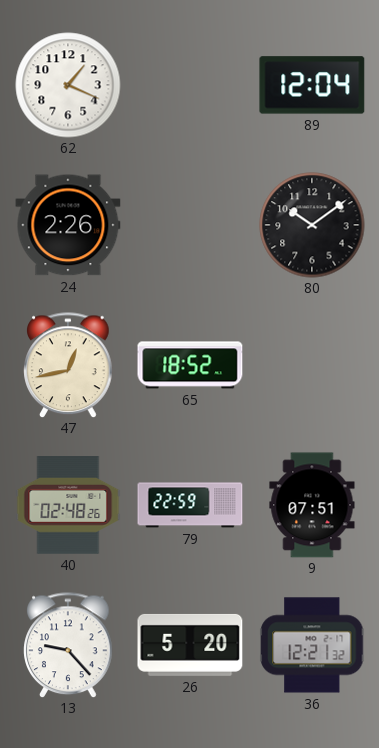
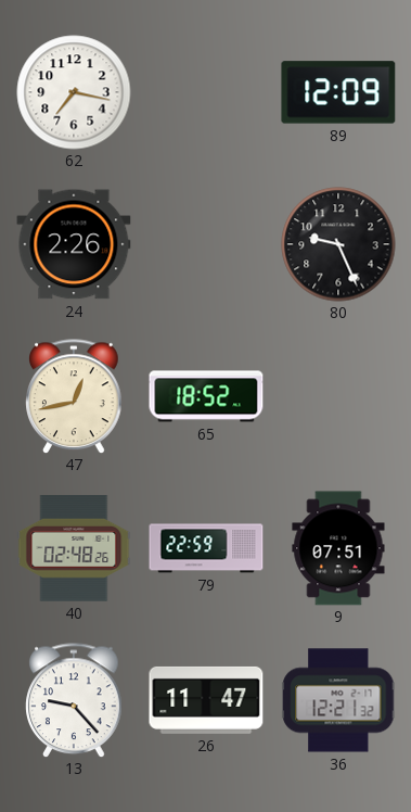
62: 1:19 -> 7:17
89: 12:04 -> 12:09
80: 10:09 -> 9:26
26: 5:20 -> 11:47
